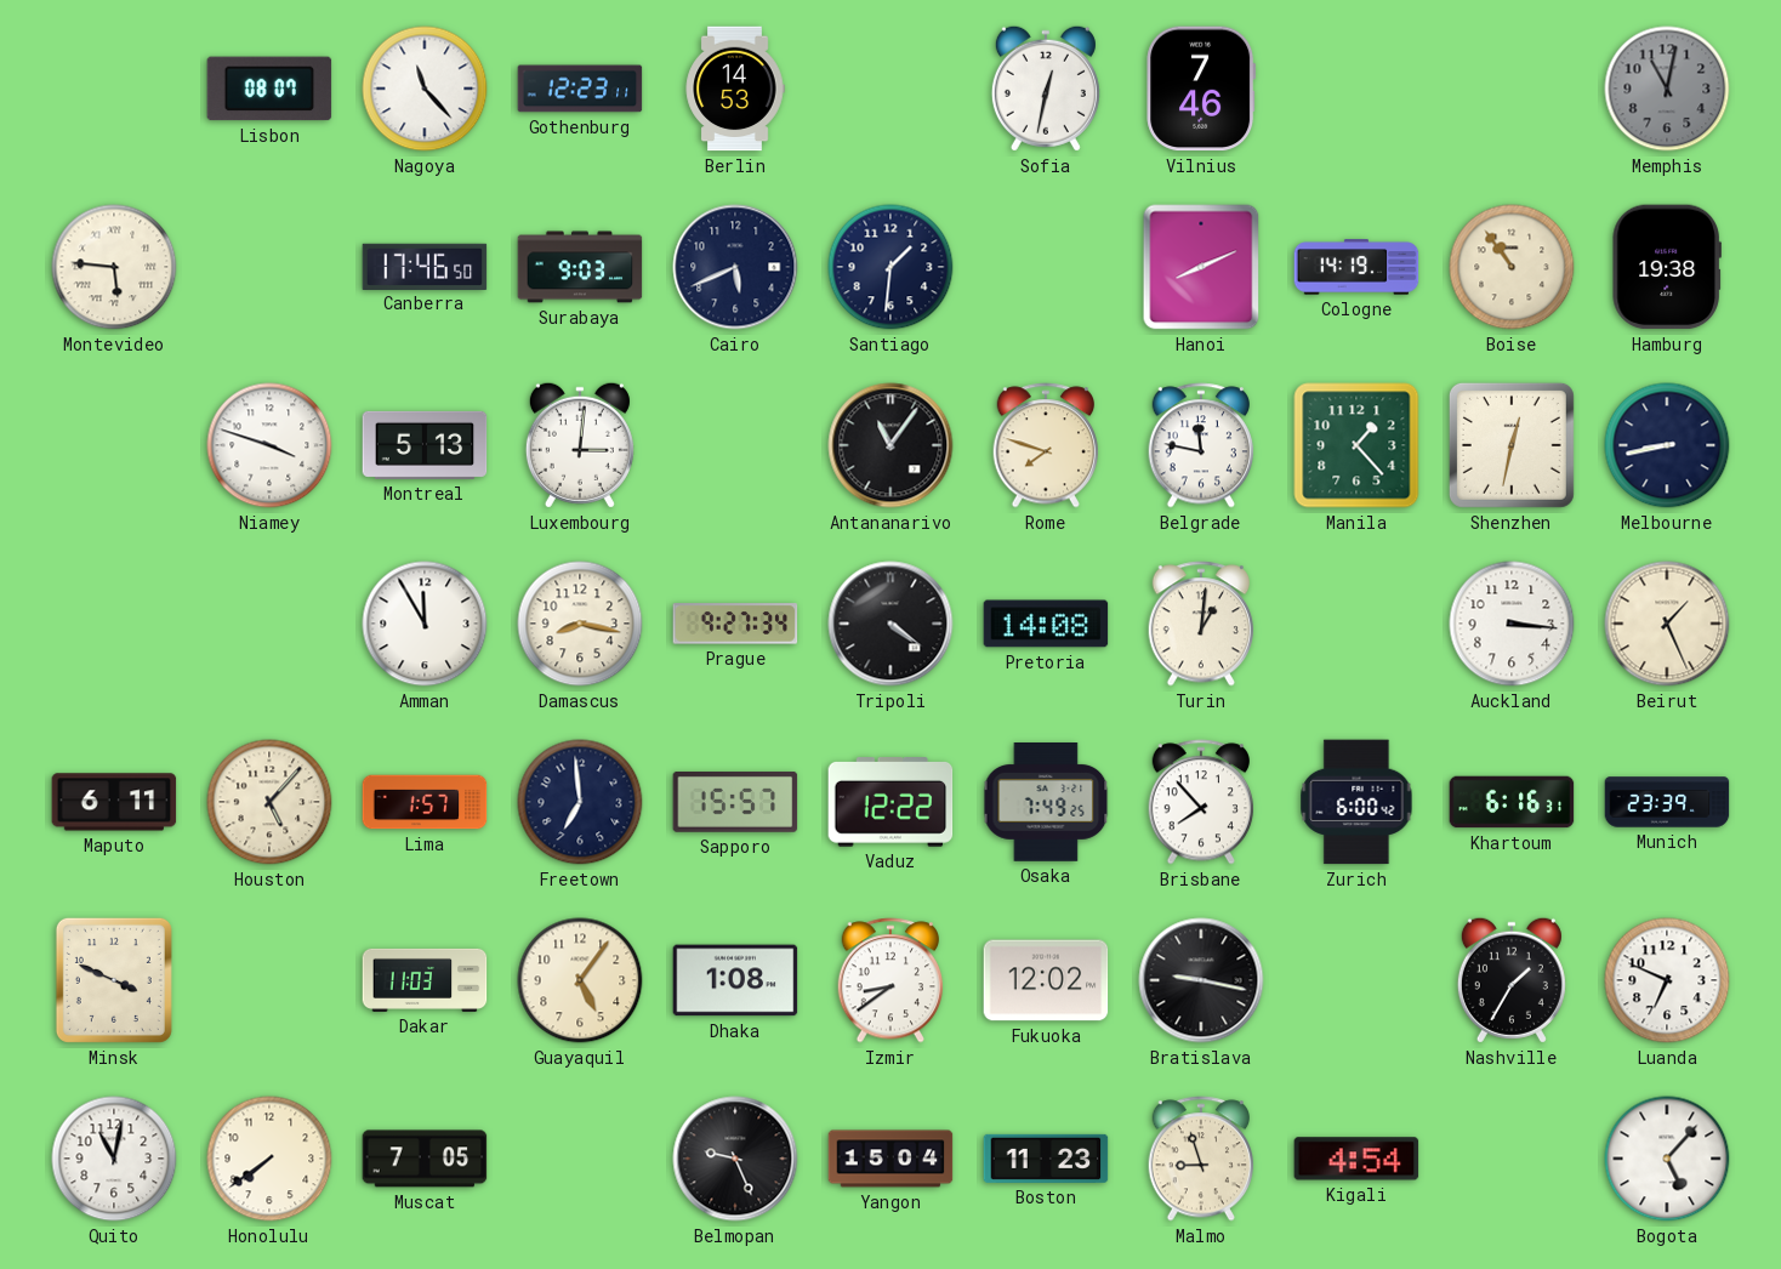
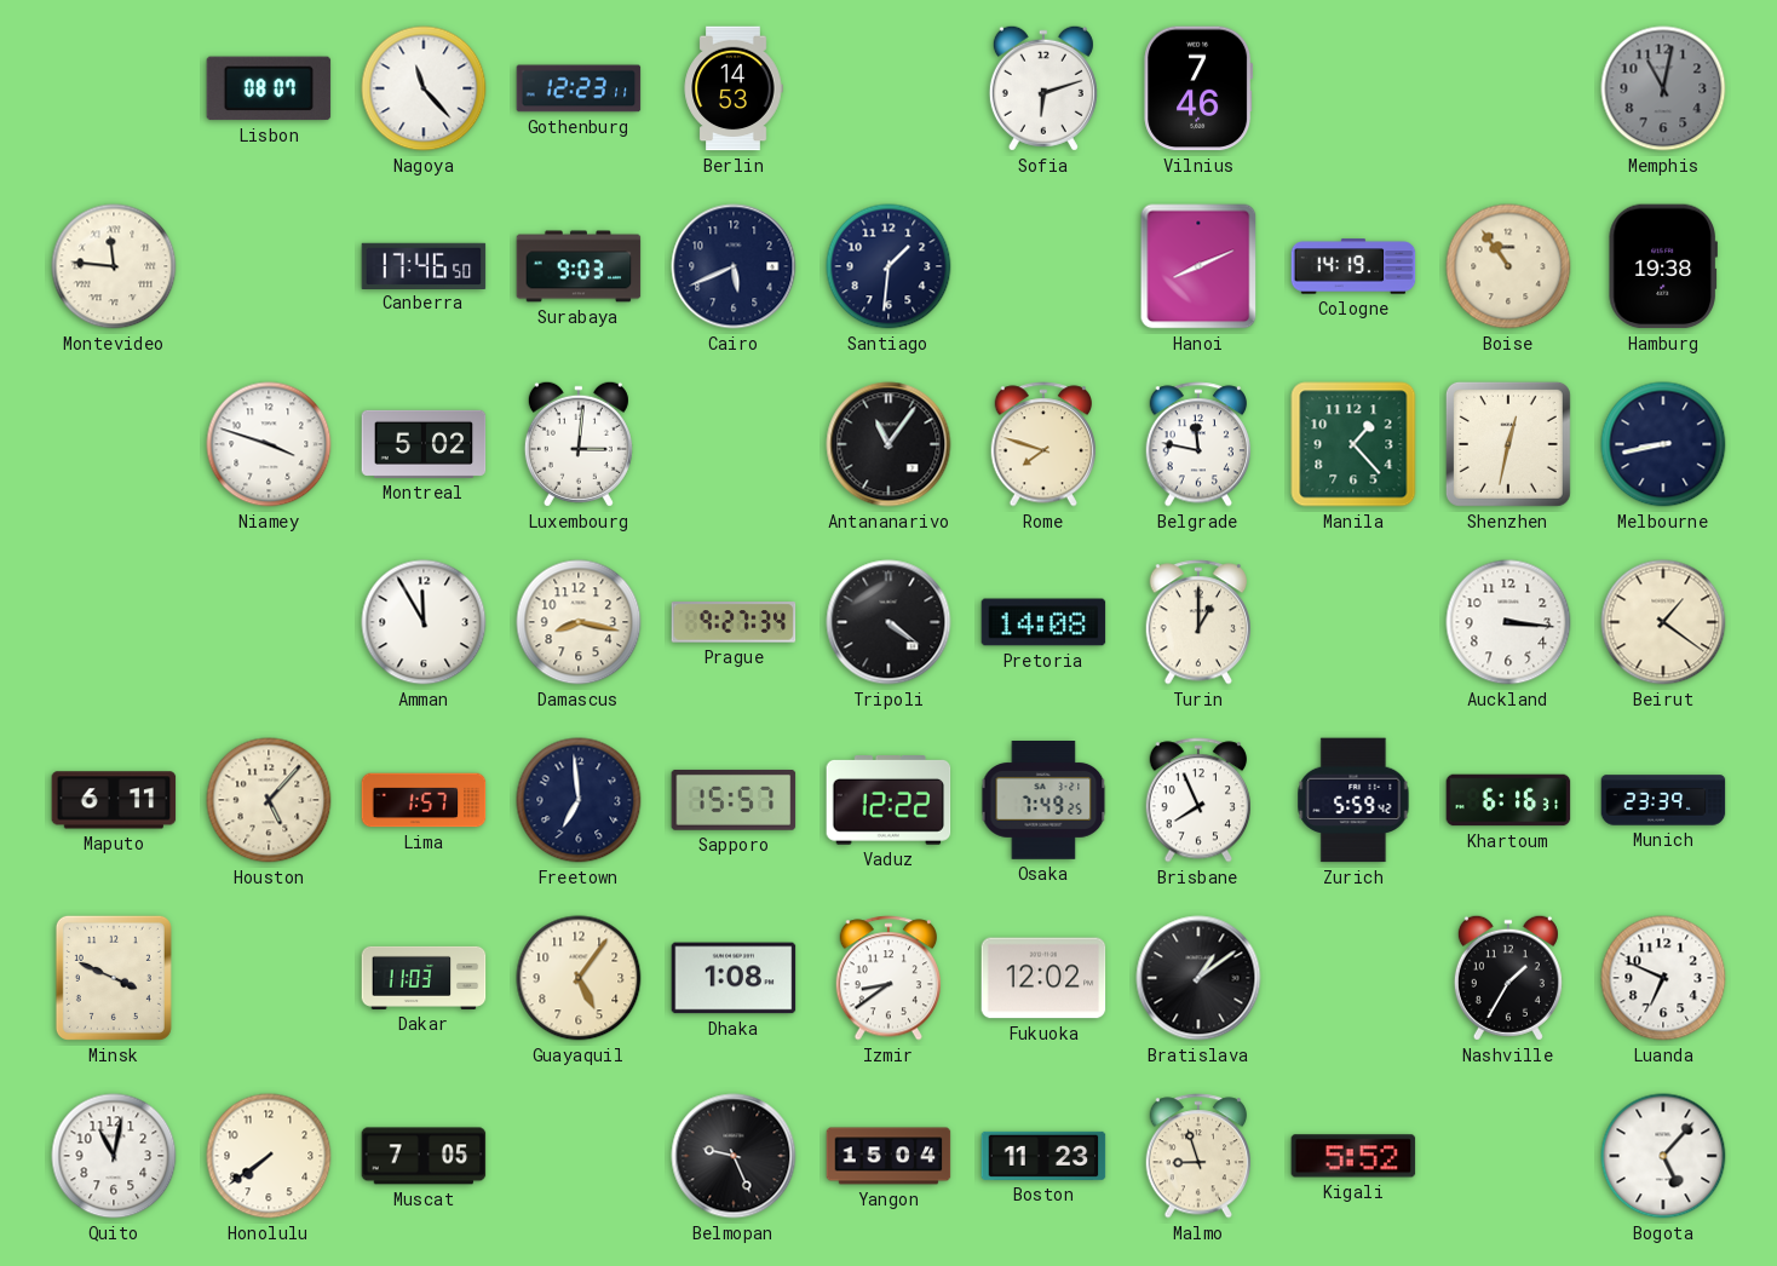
Sofia: 12:32 -> 6:12
Montevideo: 5:46 -> 11:46
Montreal: 5:13 -> 5:02
Turin: 1:01 -> 1:00
Beirut: 1:26 -> 1:21
Brisbane: 7:53 -> 7:56
Zurich: 6:00 -> 5:59
Bratislava: 9:17 -> 1:09
Kigali: 4:54 -> 5:52
